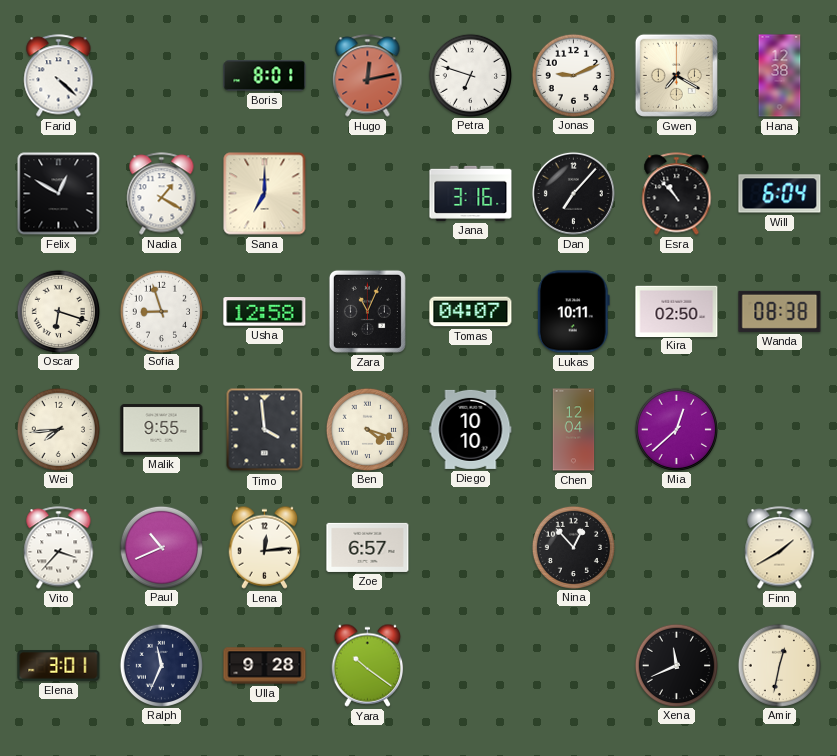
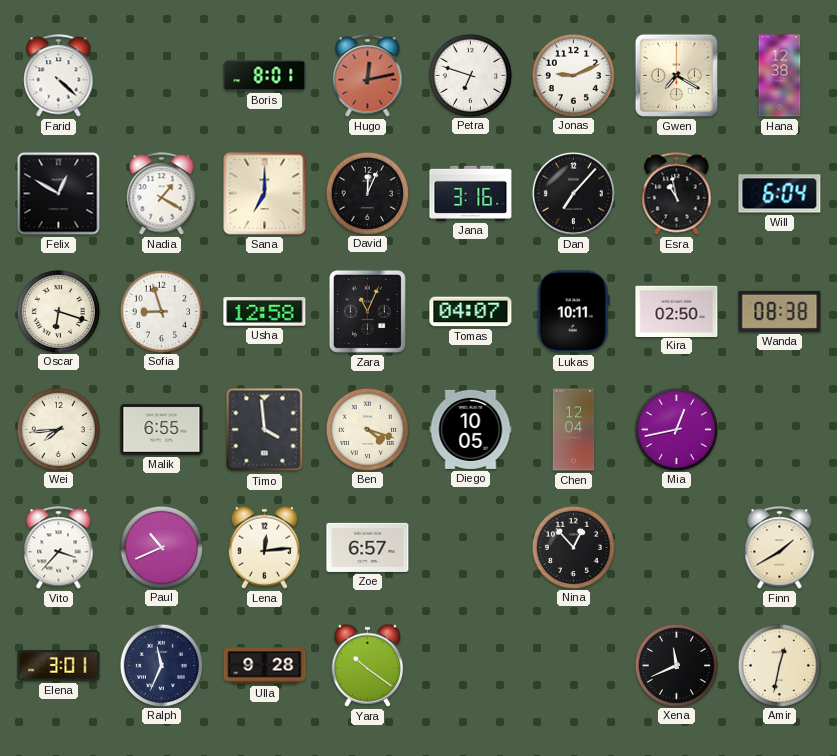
David: none -> 12:04
Esra: 10:53 -> 10:58
Malik: 9:55 -> 6:55
Diego: 10:10 -> 10:05
Mia: 12:38 -> 12:43
